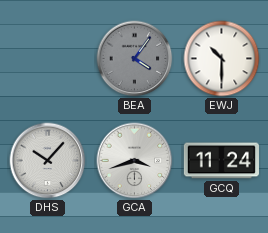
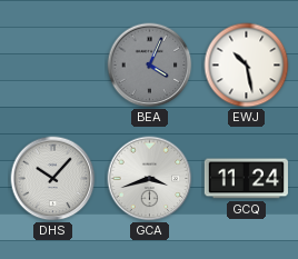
BEA: 4:06 -> 4:04
EWJ: 10:30 -> 10:28
